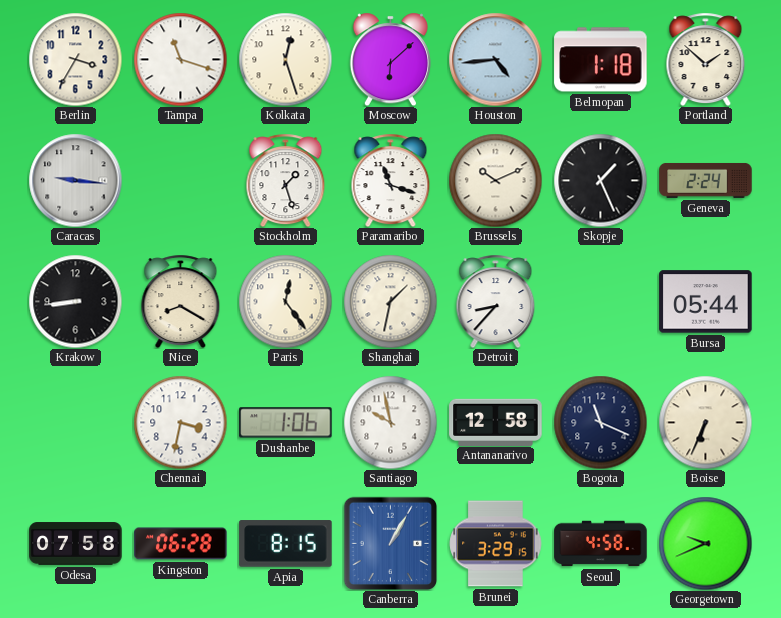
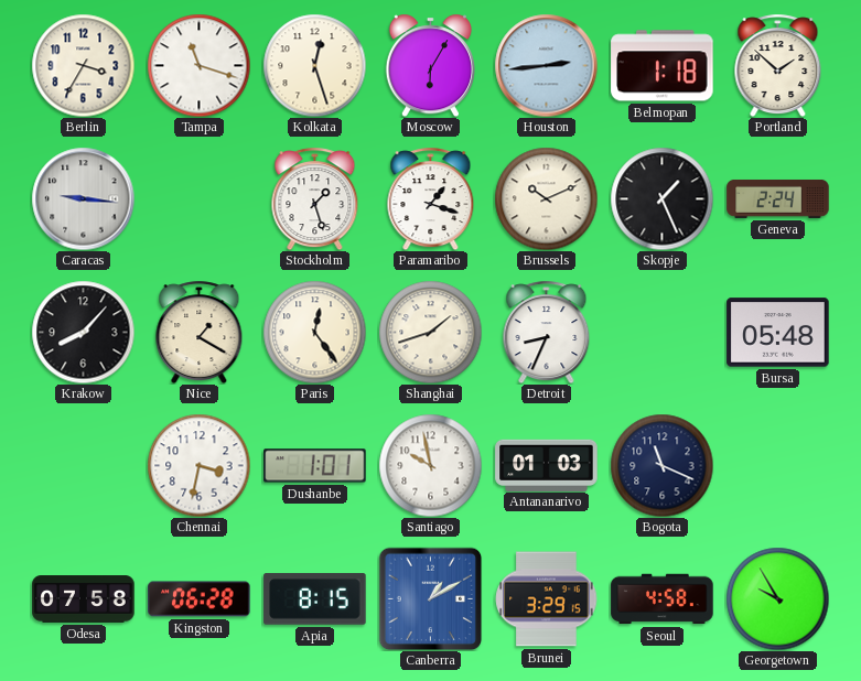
Moscow: 6:08 -> 6:05
Houston: 4:44 -> 2:44
Paramaribo: 11:18 -> 1:18
Krakow: 8:44 -> 8:07
Nice: 8:20 -> 1:20
Shanghai: 1:32 -> 1:42
Detroit: 8:37 -> 8:34
Bursa: 05:44 -> 05:48
Dushanbe: 1:06 -> 1:01
Antananarivo: 12:58 -> 01:03
Boise: 6:34 -> none
Canberra: 1:05 -> 1:10
Georgetown: 9:41 -> 9:55
